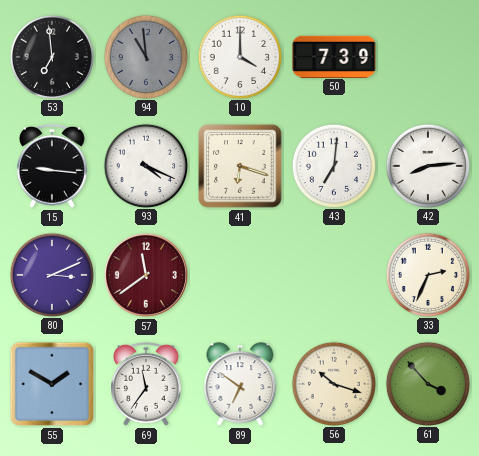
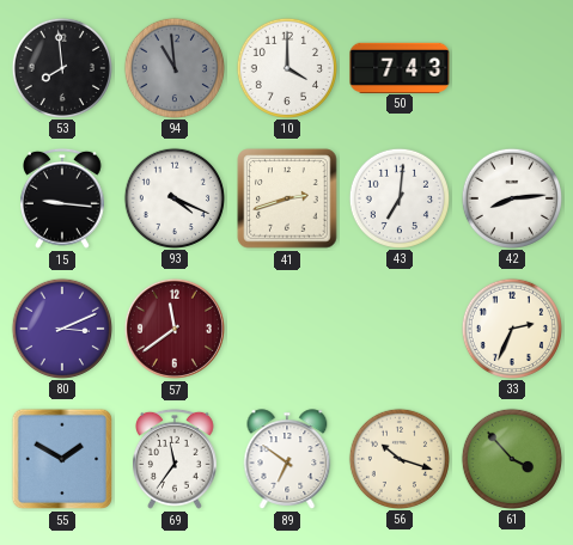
53: 6:59 -> 7:59
50: 7:39 -> 7:43
41: 6:18 -> 2:42
